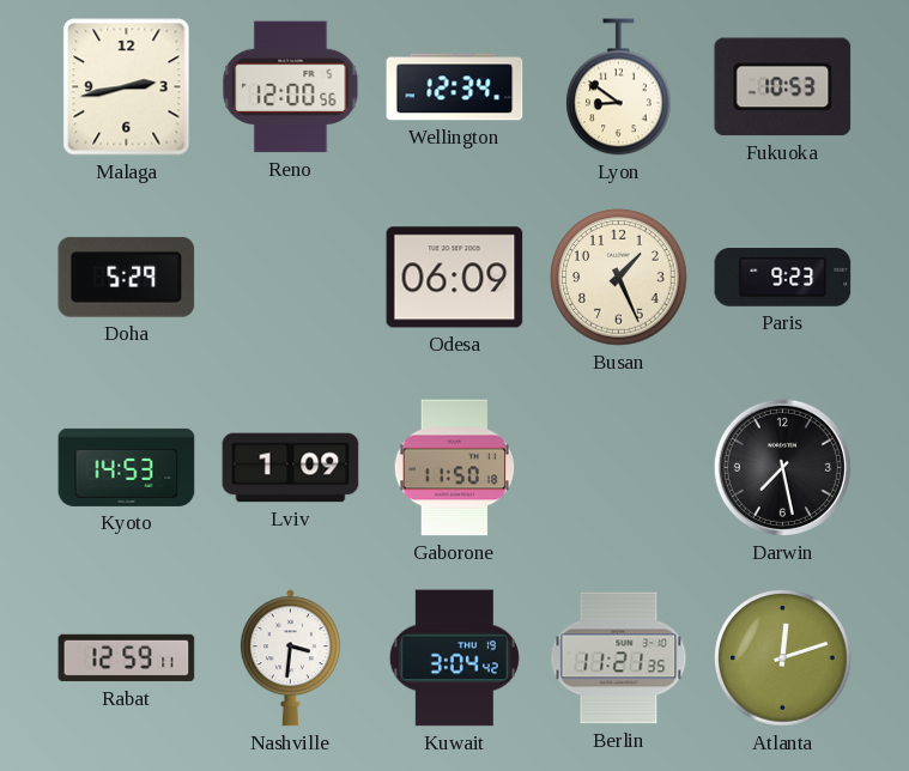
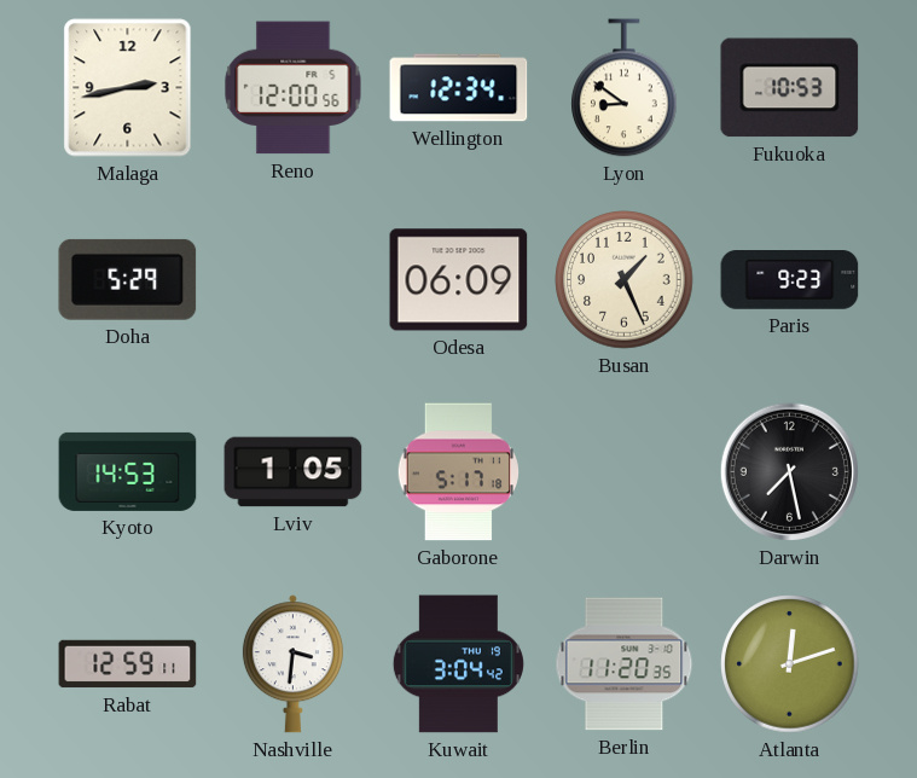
Lviv: 1:09 -> 1:05
Gaborone: 11:50 -> 5:17
Berlin: 11:21 -> 11:20
